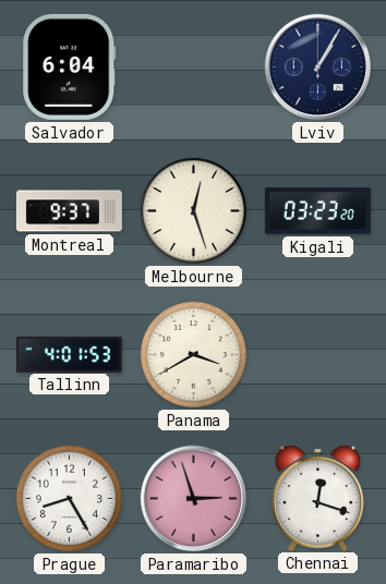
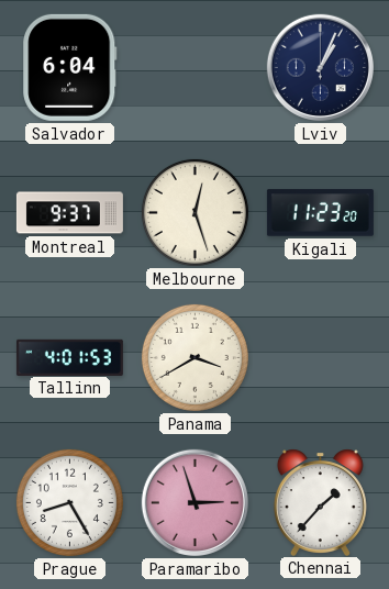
Lviv: 1:05 -> 1:04
Kigali: 03:23 -> 11:23
Chennai: 12:18 -> 1:37
